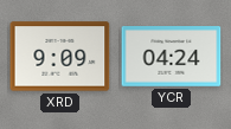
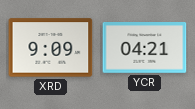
YCR: 04:24 -> 04:21
